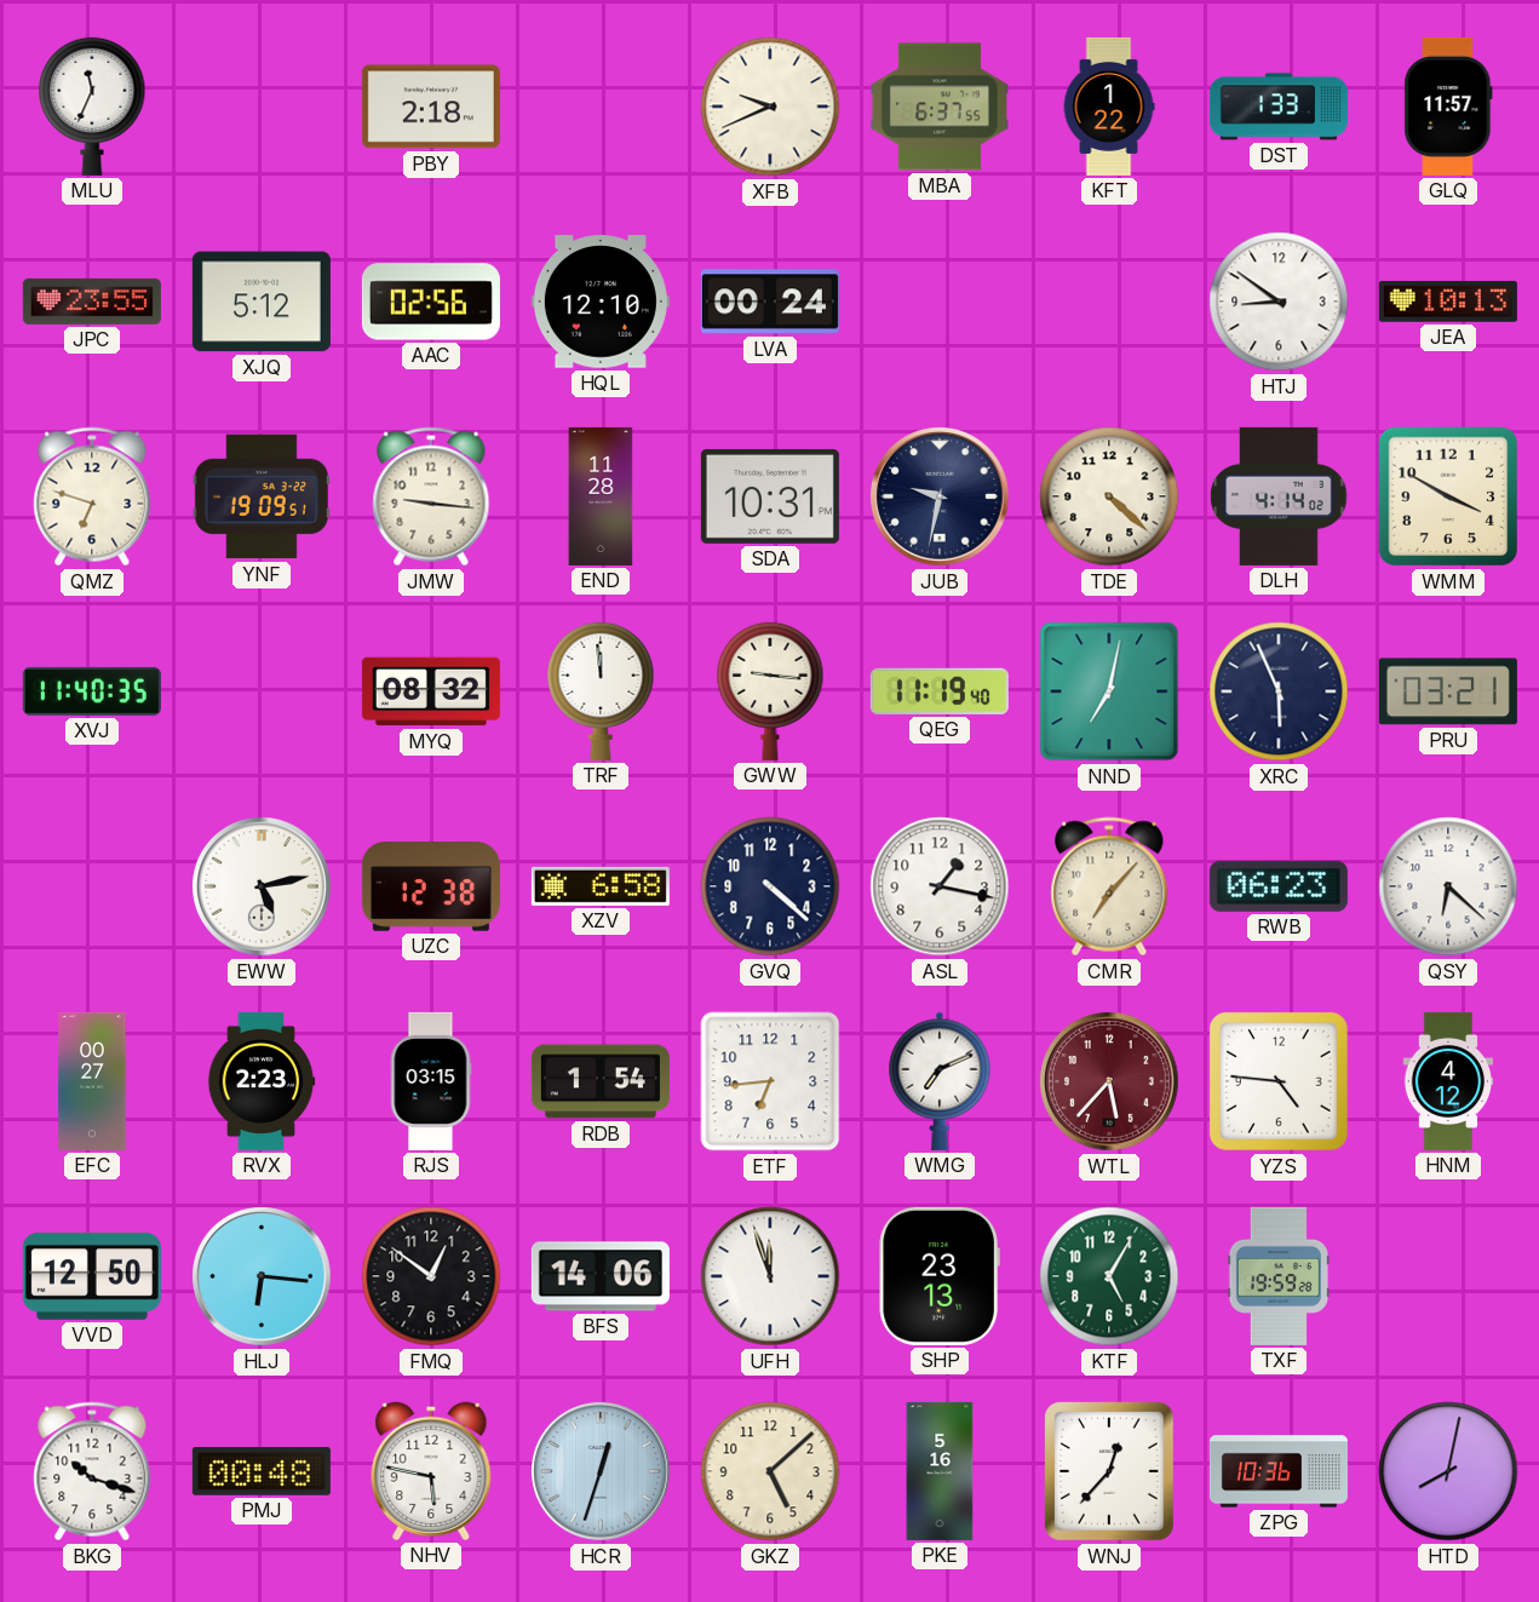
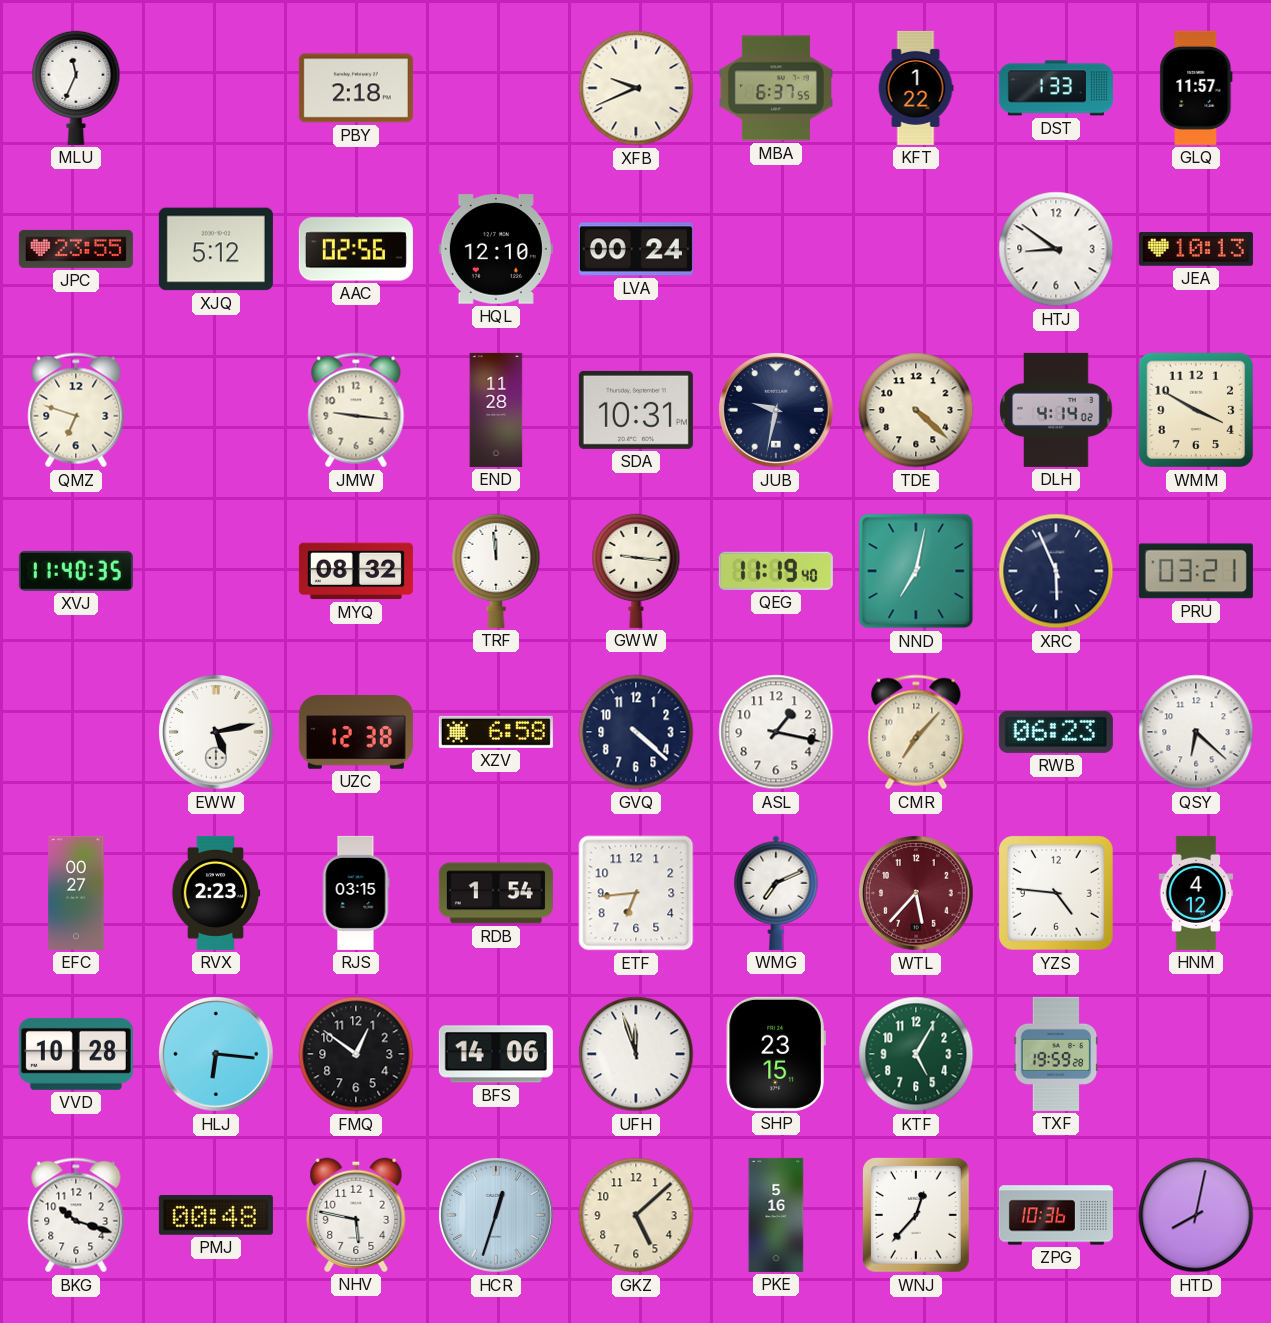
YNF: 19:09 -> none
VVD: 12:50 -> 10:28
SHP: 23:13 -> 23:15
